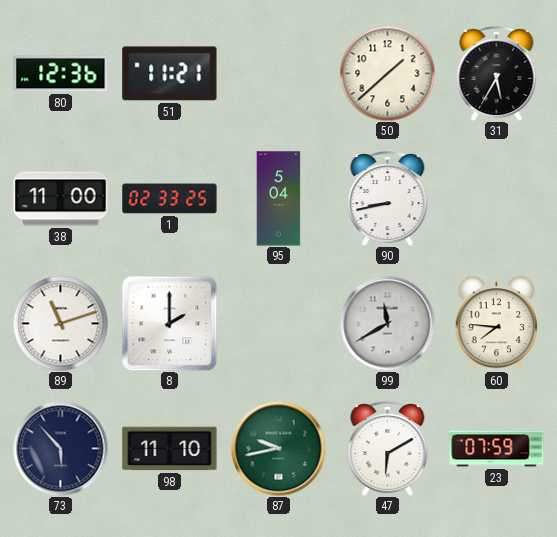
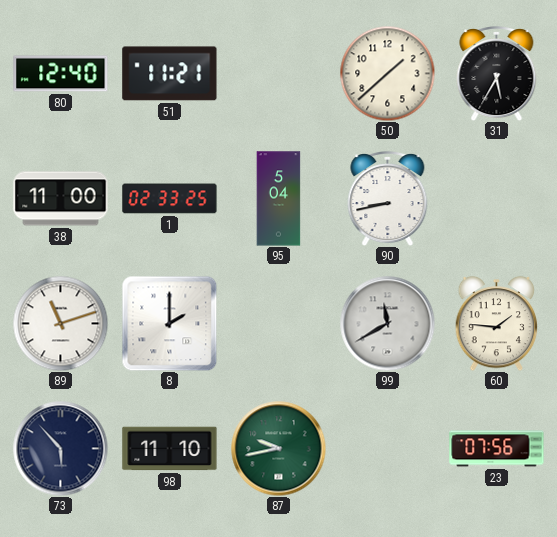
80: 12:36 -> 12:40
60: 7:46 -> 1:46
47: 6:10 -> none
23: 07:59 -> 07:56
